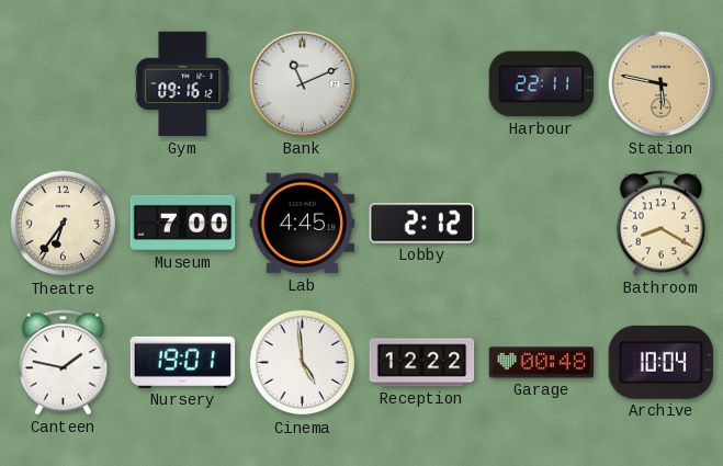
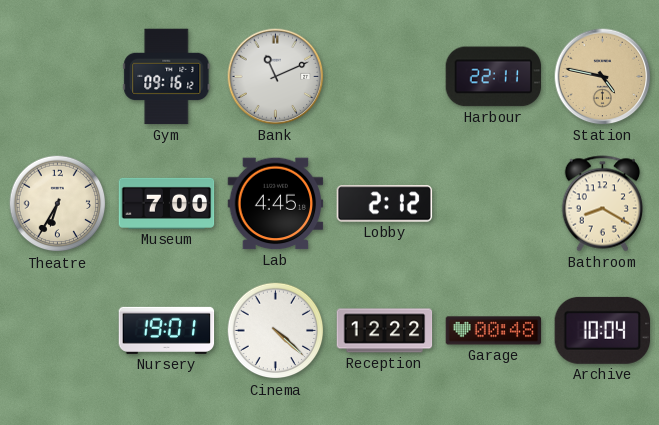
Station: 5:47 -> 4:47
Theatre: 6:36 -> 6:35
Canteen: 1:47 -> none
Cinema: 4:59 -> 4:22
